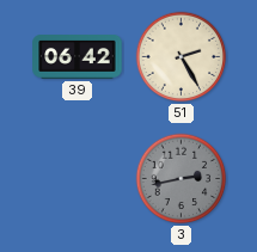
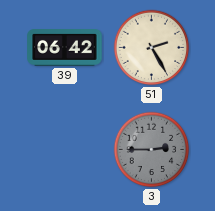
3: 2:43 -> 2:45
